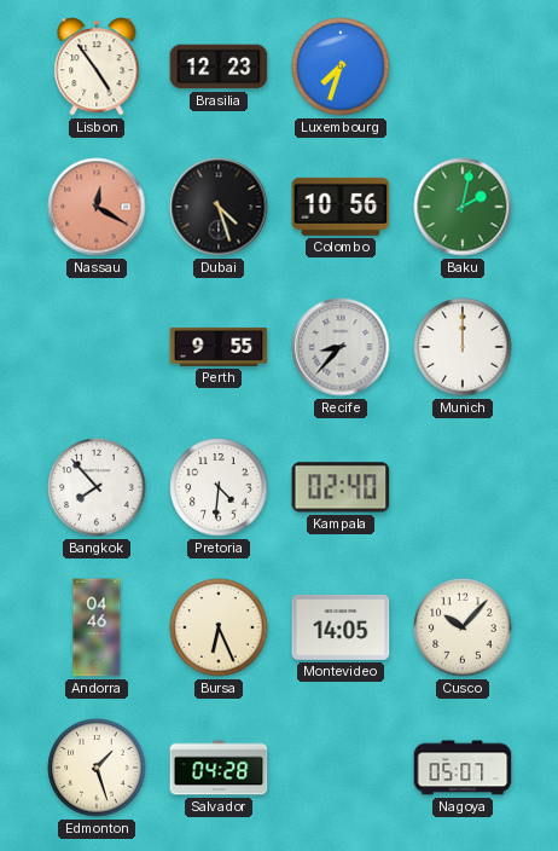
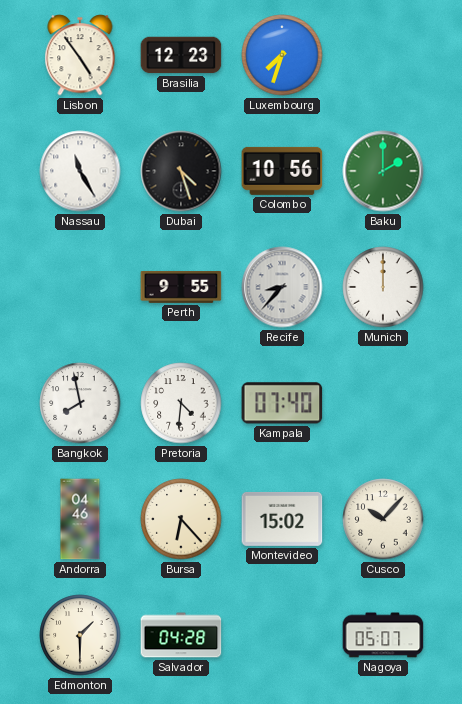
Nassau: 12:20 -> 11:25
Nassau dial: salmon -> white
Baku: 2:02 -> 2:00
Bangkok: 7:53 -> 7:58
Kampala: 02:40 -> 07:40
Bursa: 6:26 -> 6:23
Montevideo: 14:05 -> 15:02
Edmonton: 1:27 -> 1:30
